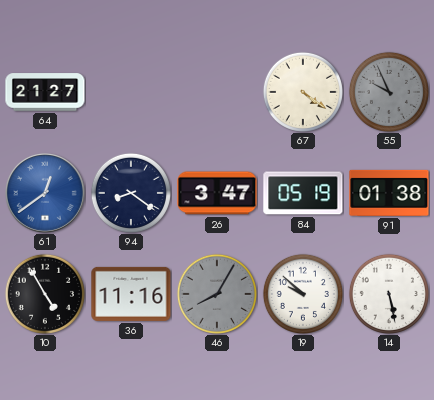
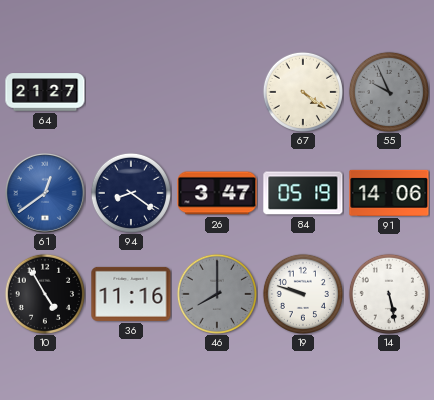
91: 01:38 -> 14:06
46: 8:05 -> 8:00
19: 9:52 -> 9:48
